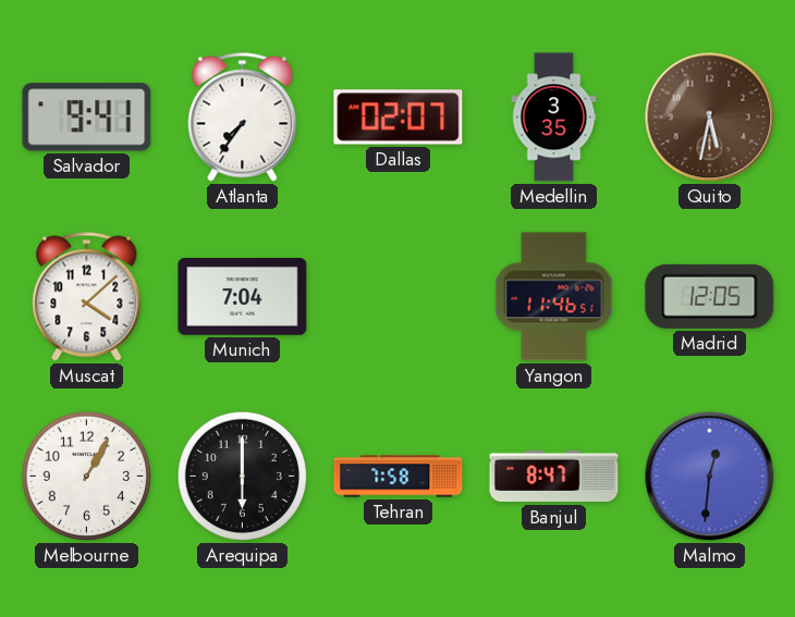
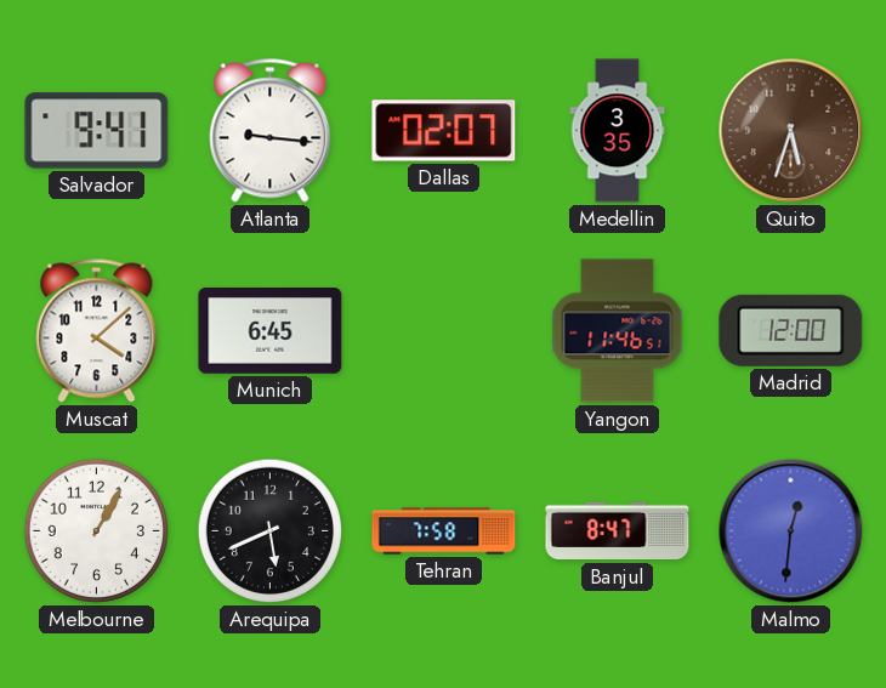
Atlanta: 7:36 -> 9:16
Quito: 5:32 -> 5:33
Munich: 7:04 -> 6:45
Madrid: 12:05 -> 12:00
Arequipa: 6:00 -> 5:41
